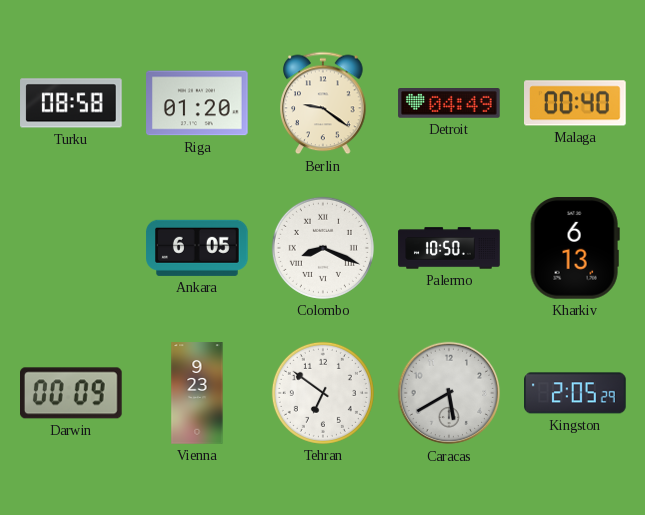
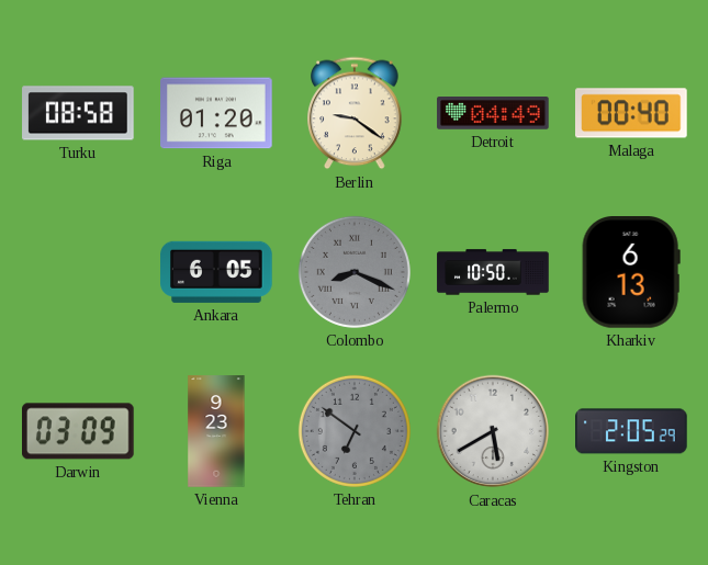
Colombo dial: white -> grey
Darwin: 00:09 -> 03:09
Tehran dial: white -> grey
